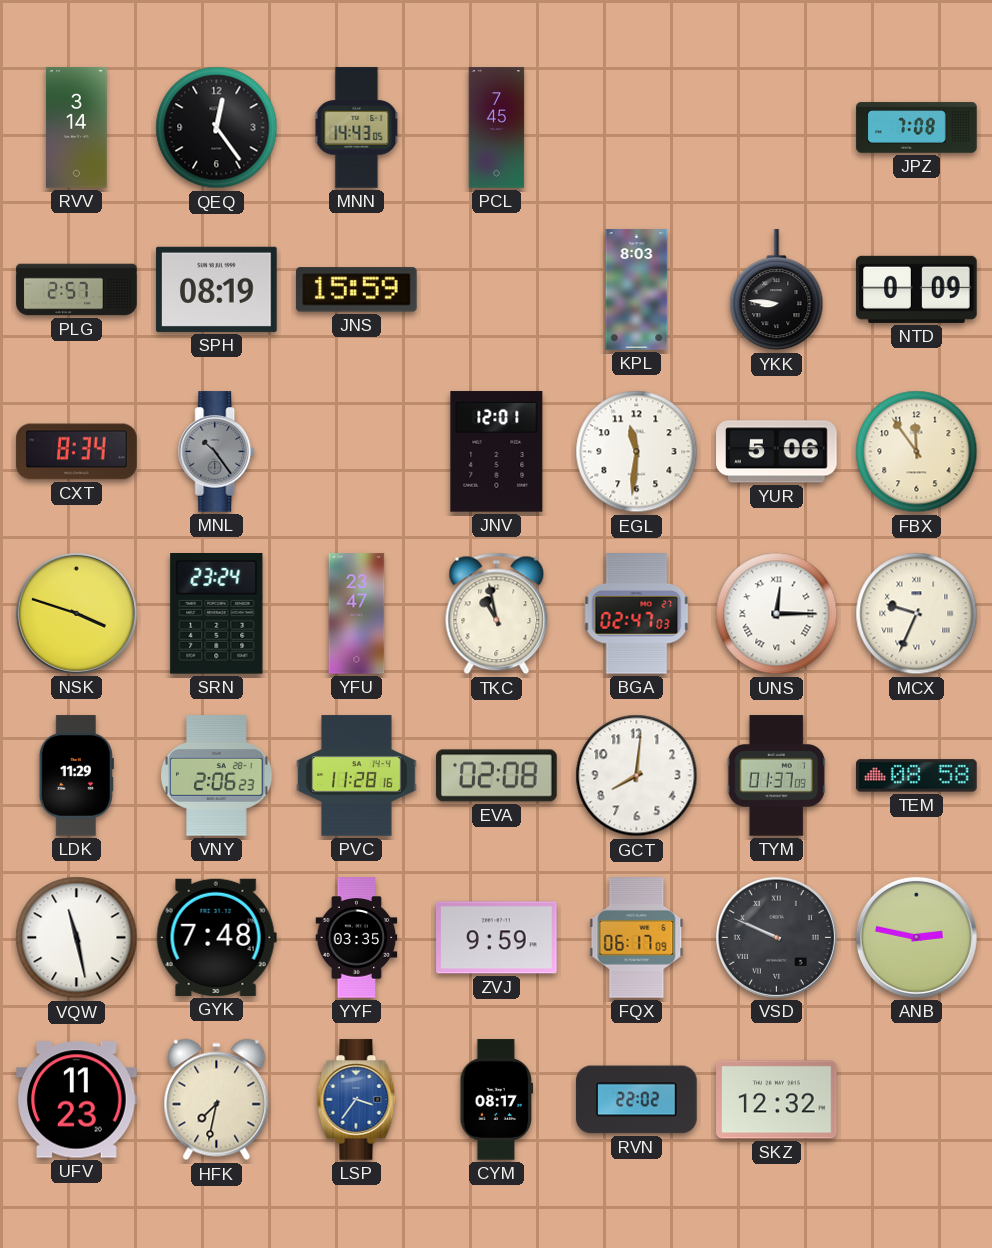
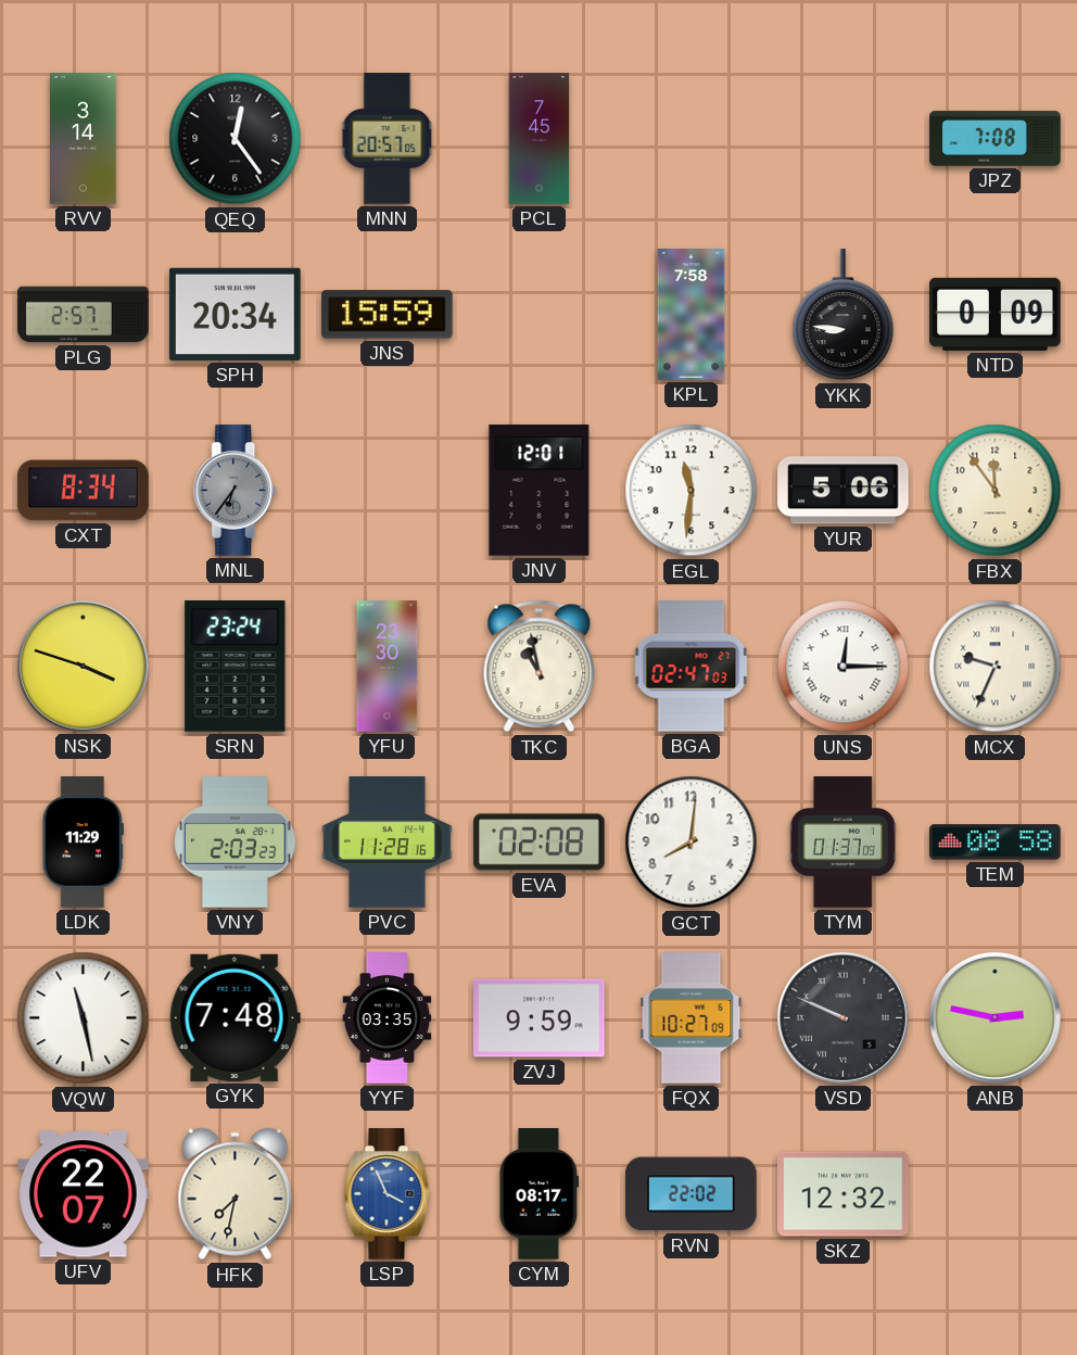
MNN: 14:43 -> 20:57
SPH: 08:19 -> 20:34
KPL: 8:03 -> 7:58
MNL: 10:24 -> 6:36
YFU: 23:47 -> 23:30
VNY: 2:06 -> 2:03
FQX: 06:17 -> 10:27
UFV: 11:23 -> 22:07
LSP: 3:36 -> 3:56
